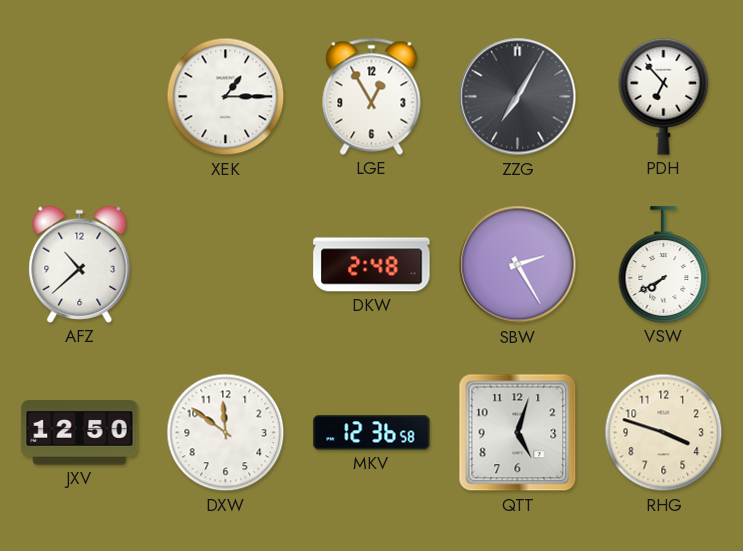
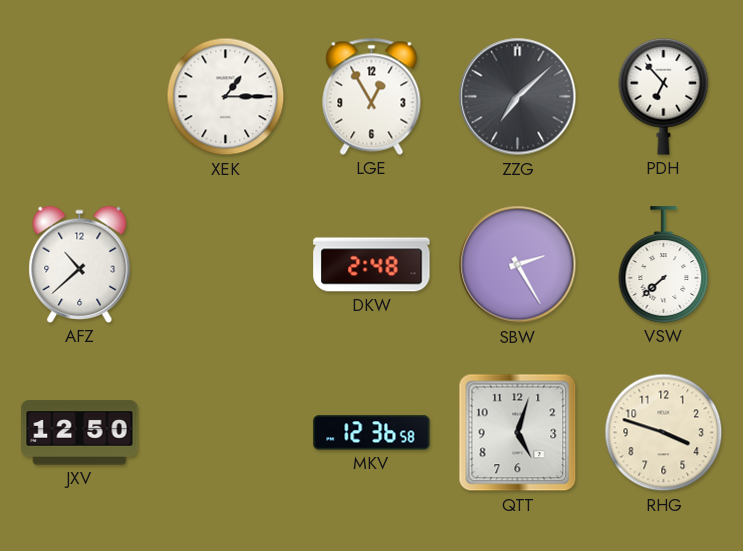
ZZG: 7:05 -> 7:08
VSW: 7:40 -> 7:38
DXW: 11:51 -> none
